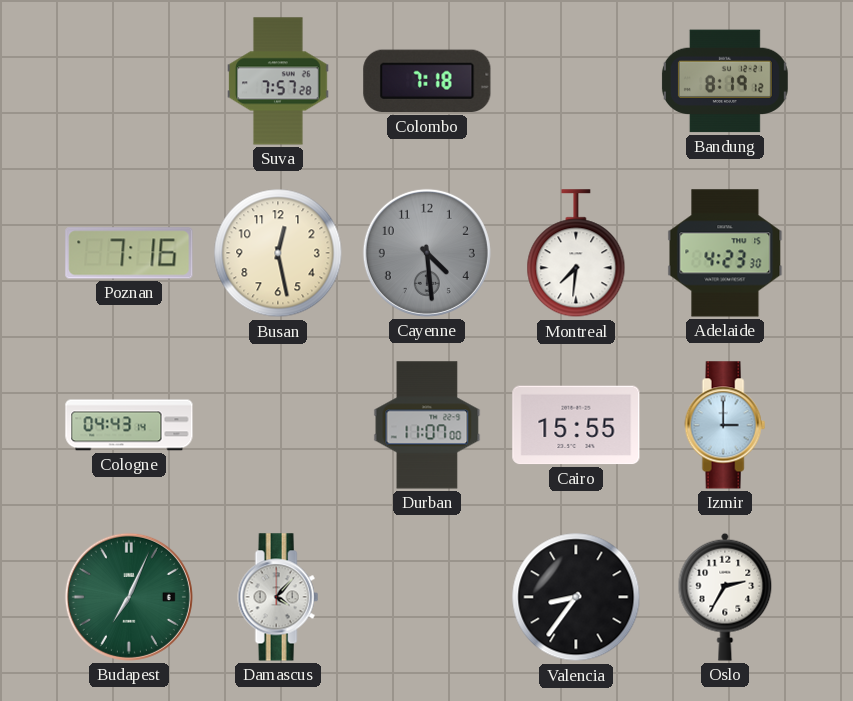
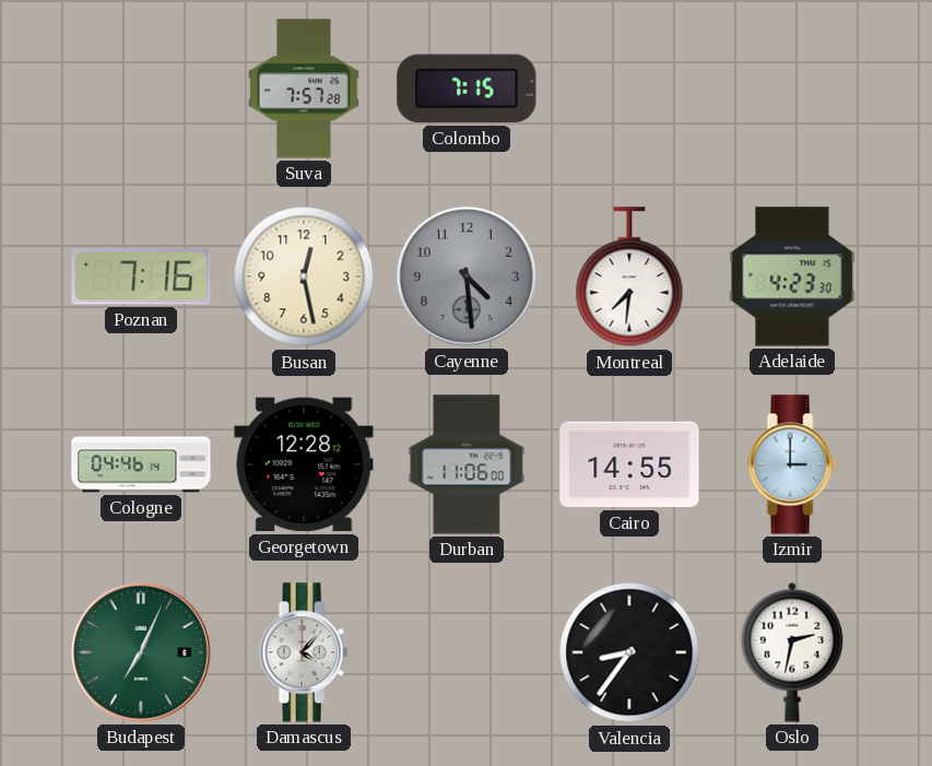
Colombo: 7:18 -> 7:15
Bandung: 8:19 -> none
Cologne: 04:43 -> 04:46
Georgetown: none -> 12:28
Durban: 11:07 -> 11:06
Cairo: 15:55 -> 14:55
Oslo: 2:35 -> 2:32
